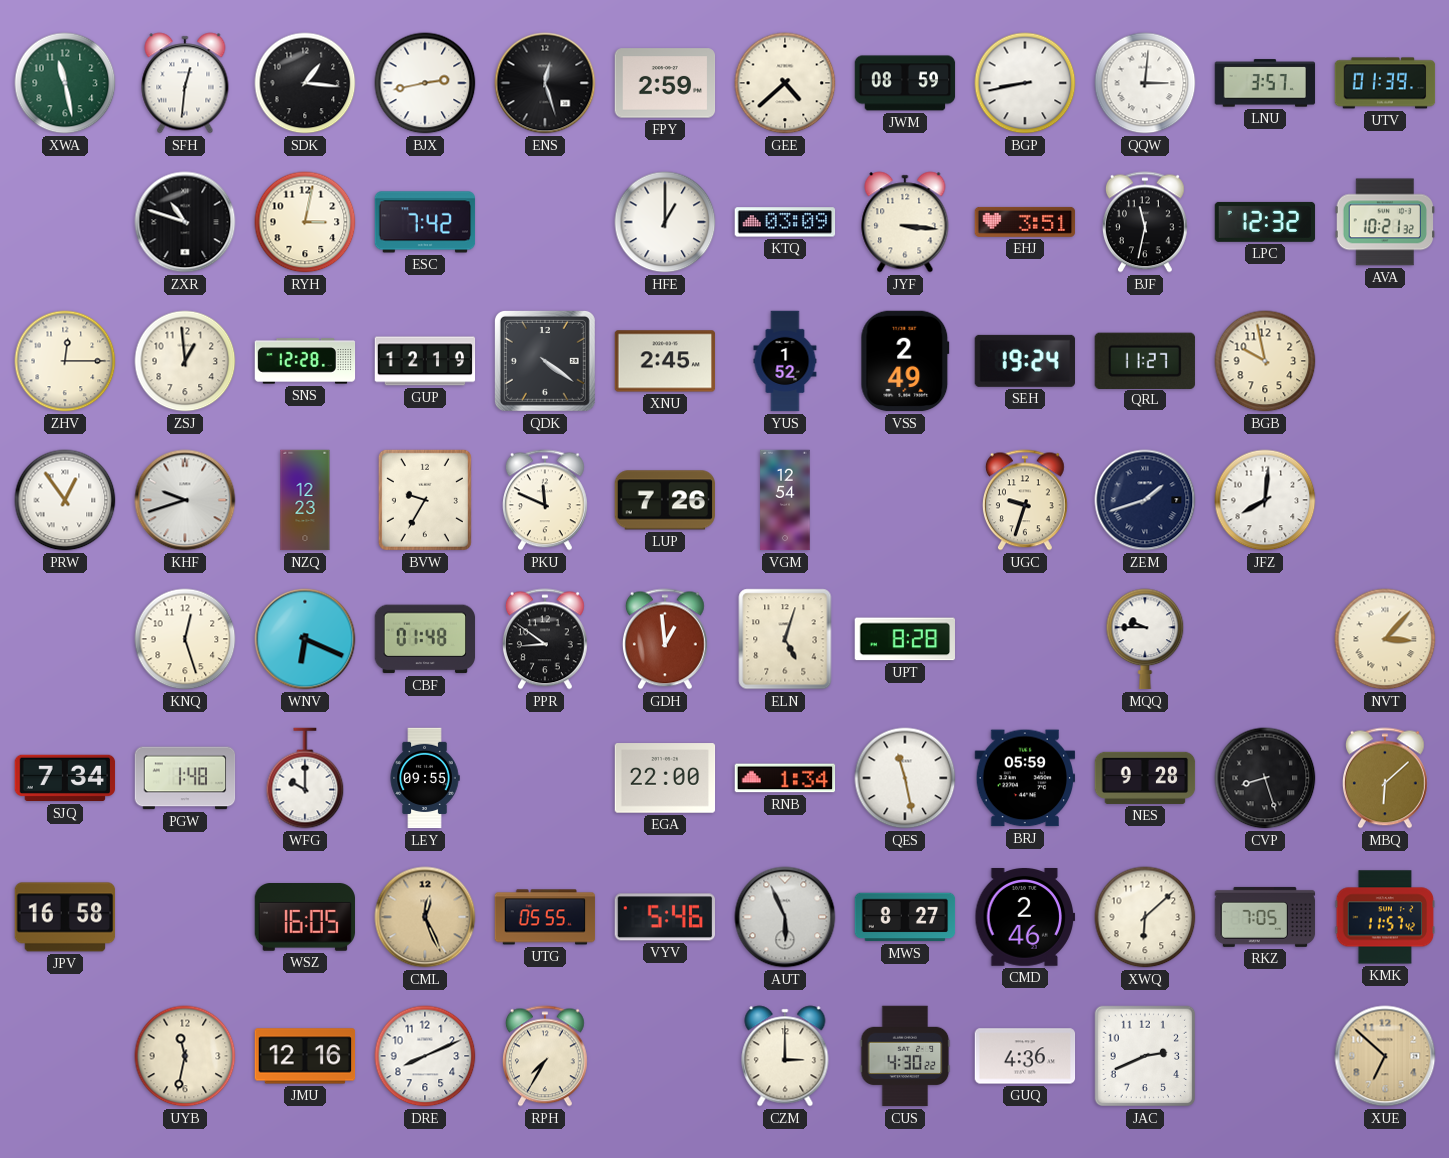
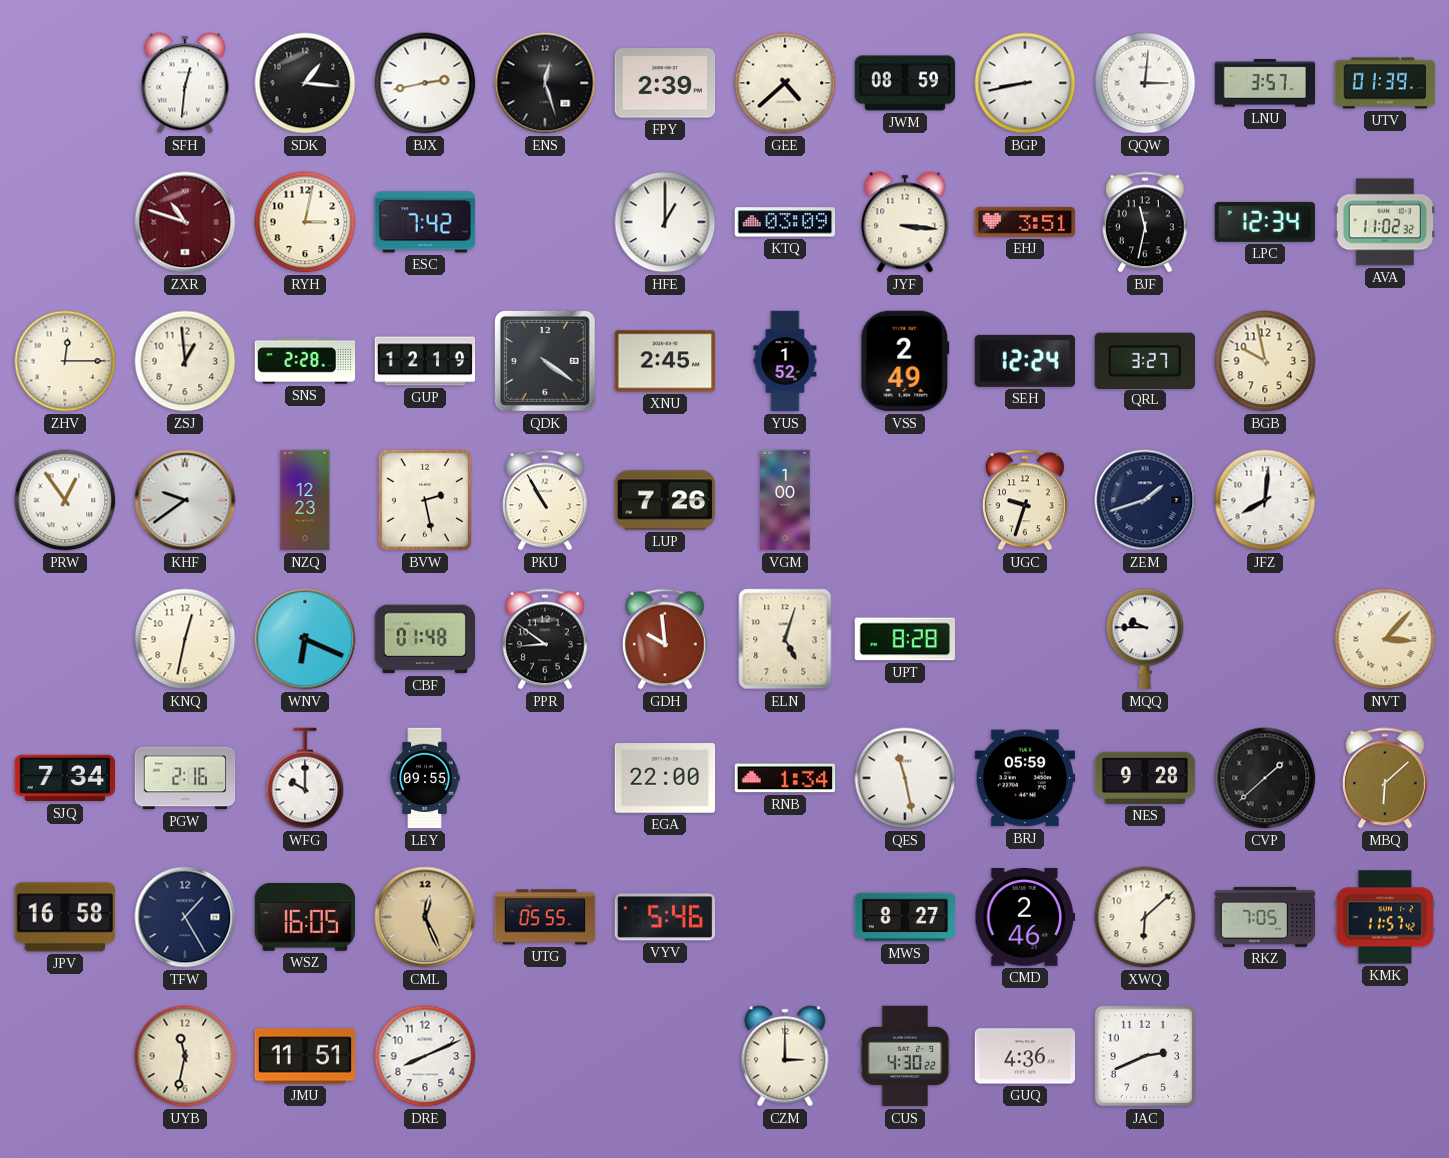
XWA: 11:28 -> none
FPY: 2:59 -> 2:39
ZXR dial: black -> burgundy
LPC: 12:32 -> 12:34
AVA: 10:21 -> 11:02
SNS: 12:28 -> 2:28
SEH: 19:24 -> 12:24
QRL: 11:27 -> 3:27
KHF: 9:42 -> 9:39
BVW: 9:35 -> 2:28
PKU: 11:49 -> 10:55
VGM: 12:54 -> 1:00
KNQ: 12:27 -> 12:32
GDH: 12:59 -> 9:59
PGW: 1:48 -> 2:16
CVP: 8:27 -> 1:38
TFW: none -> 1:25
AUT: 5:56 -> none
JMU: 12:16 -> 11:51
RPH: 7:35 -> none
XUE: 6:52 -> none
